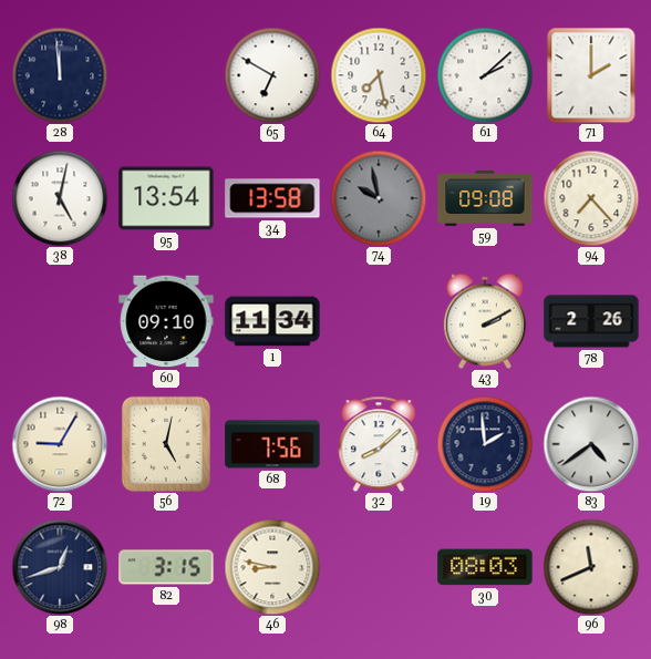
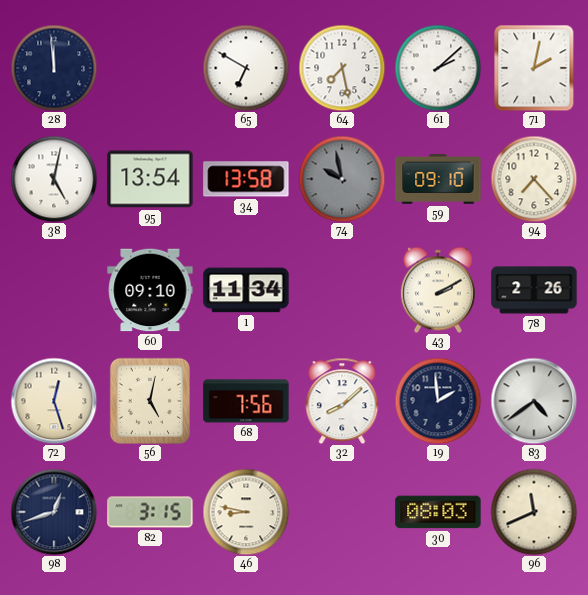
71: 2:00 -> 2:02
59: 09:08 -> 09:10
72: 9:05 -> 12:27
